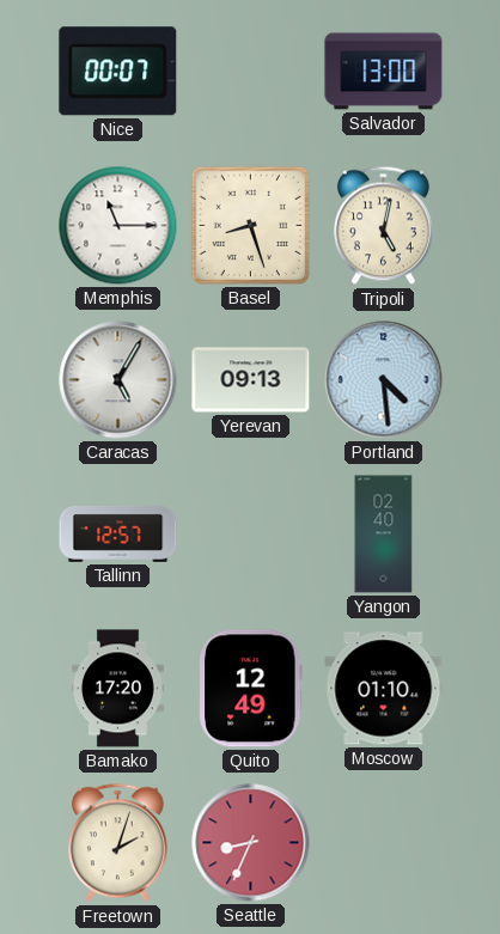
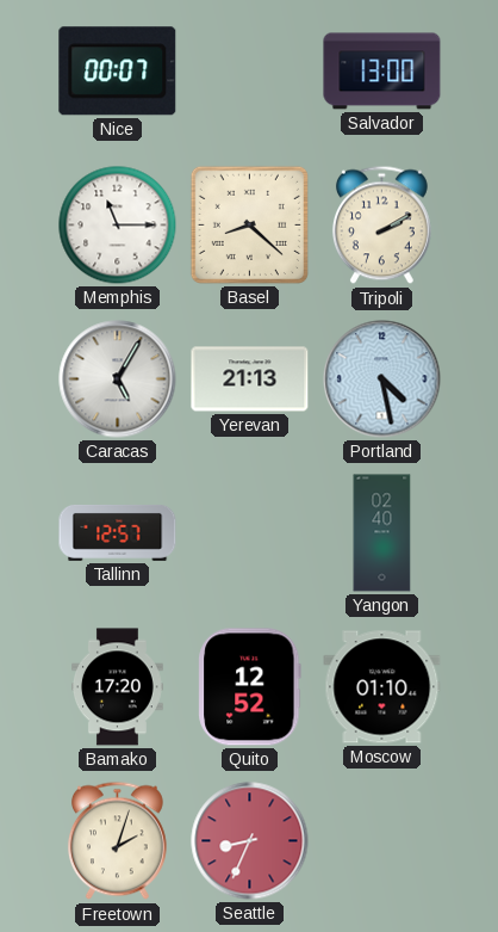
Basel: 8:27 -> 8:22
Tripoli: 5:02 -> 2:10
Yerevan: 09:13 -> 21:13
Portland: 4:29 -> 4:28
Quito: 12:49 -> 12:52
